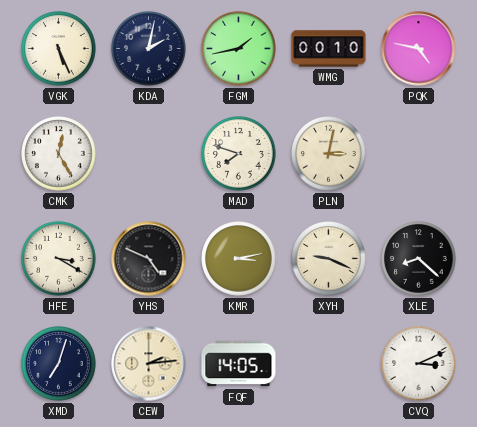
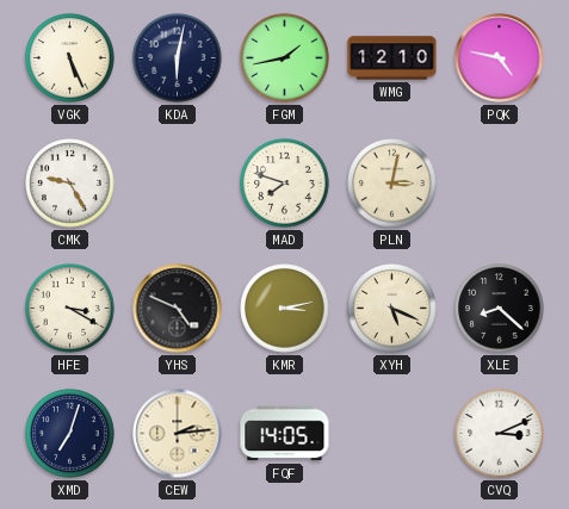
KDA: 2:02 -> 6:02
WMG: 00:10 -> 12:10
CMK: 12:25 -> 9:25
XYH: 9:19 -> 5:19
